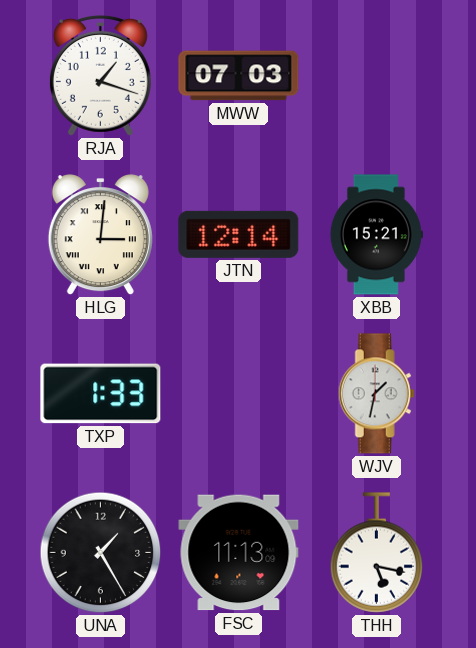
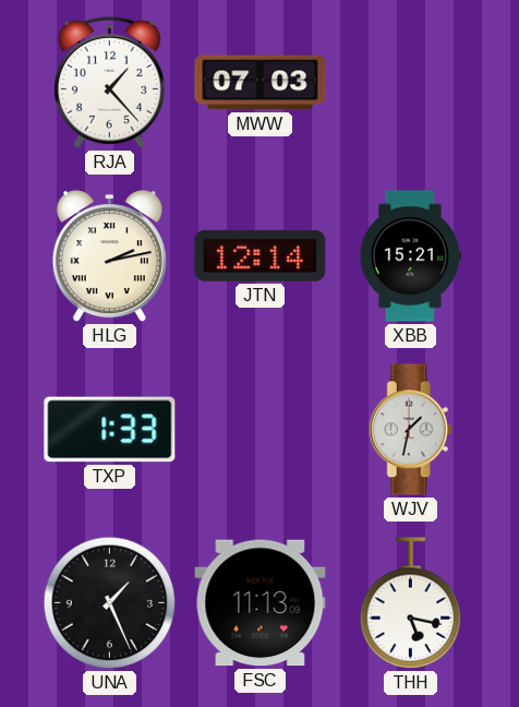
RJA: 1:18 -> 1:23
HLG: 3:01 -> 2:13
UNA: 1:25 -> 1:26
